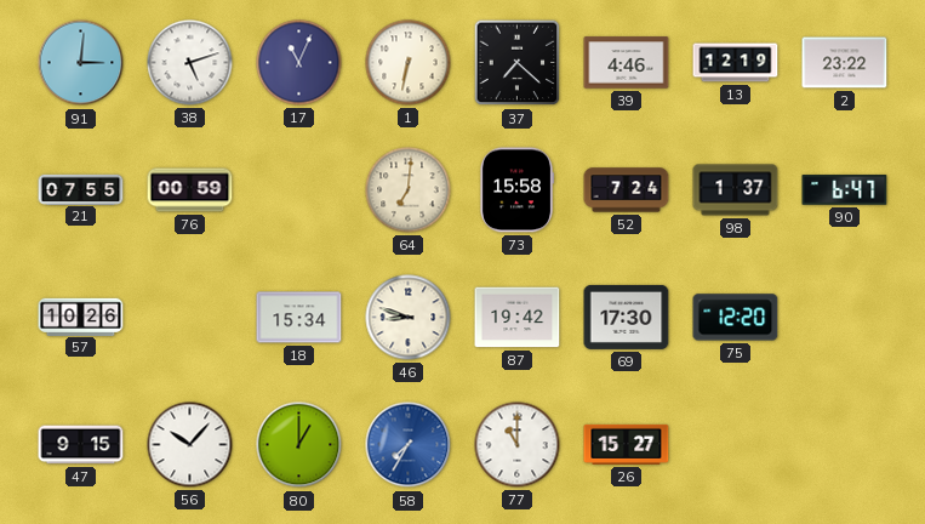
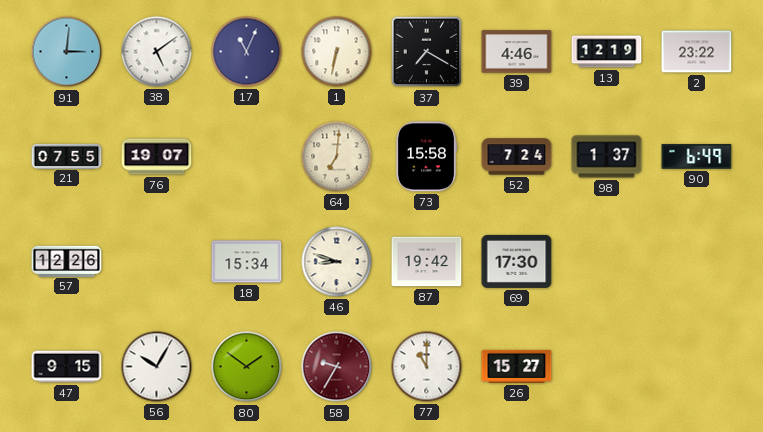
38: 5:12 -> 5:09
37: 7:22 -> 7:20
76: 00:59 -> 19:07
90: 6:47 -> 6:49
57: 10:26 -> 12:26
75: 12:20 -> none
56: 10:07 -> 10:05
80: 1:00 -> 1:51
58: 7:35 -> 9:35
58 dial: blue -> burgundy
